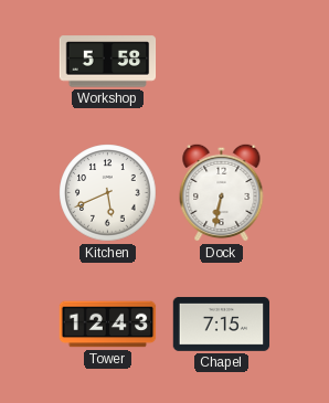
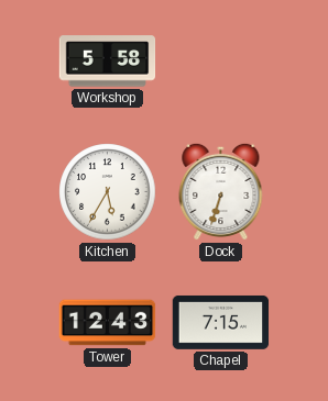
Kitchen: 5:41 -> 5:35
Dock: 6:32 -> 6:33
